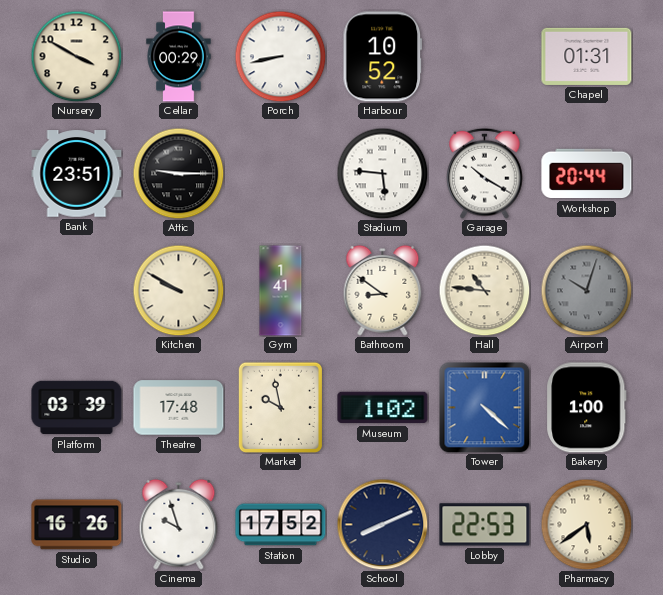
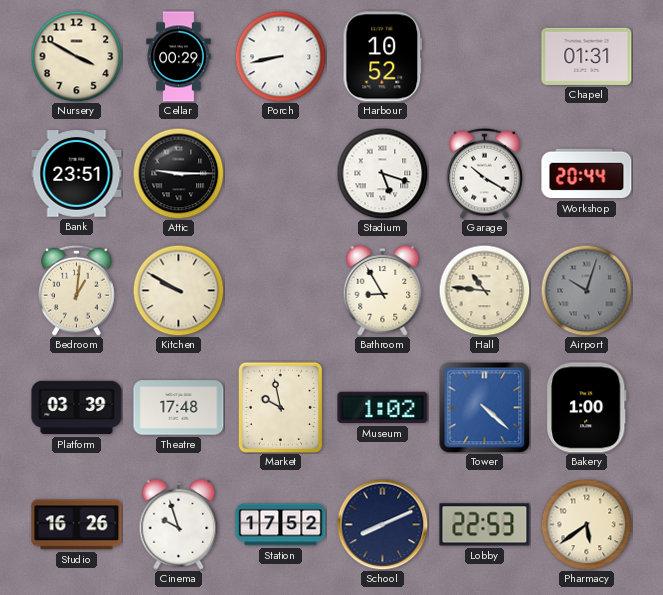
Stadium: 5:46 -> 5:18
Bedroom: none -> 1:01
Gym: 1:41 -> none
Bathroom: 8:51 -> 8:55
